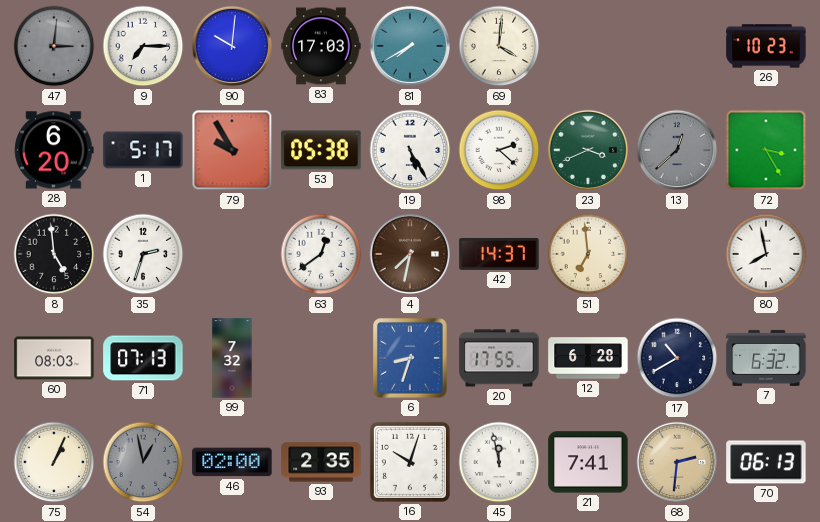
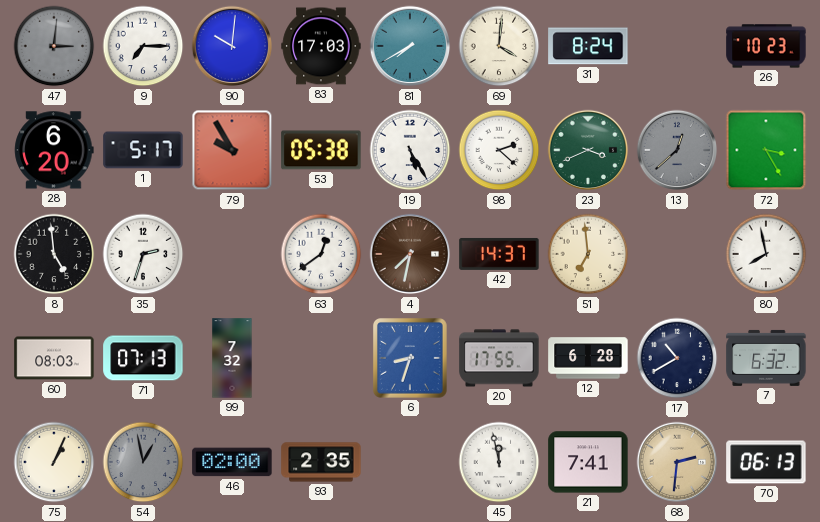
31: none -> 8:24
16: 10:03 -> none
